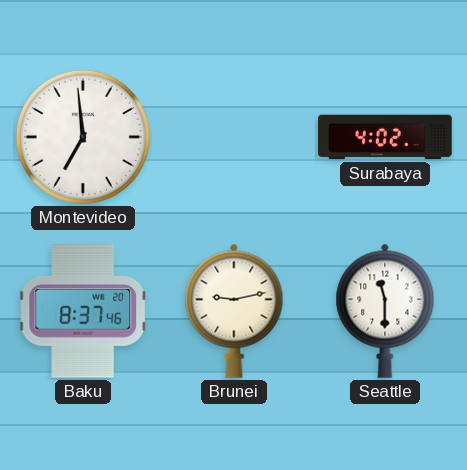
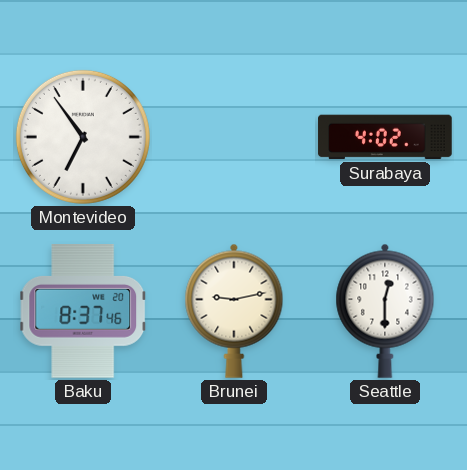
Montevideo: 6:59 -> 6:54
Seattle: 11:30 -> 12:30
